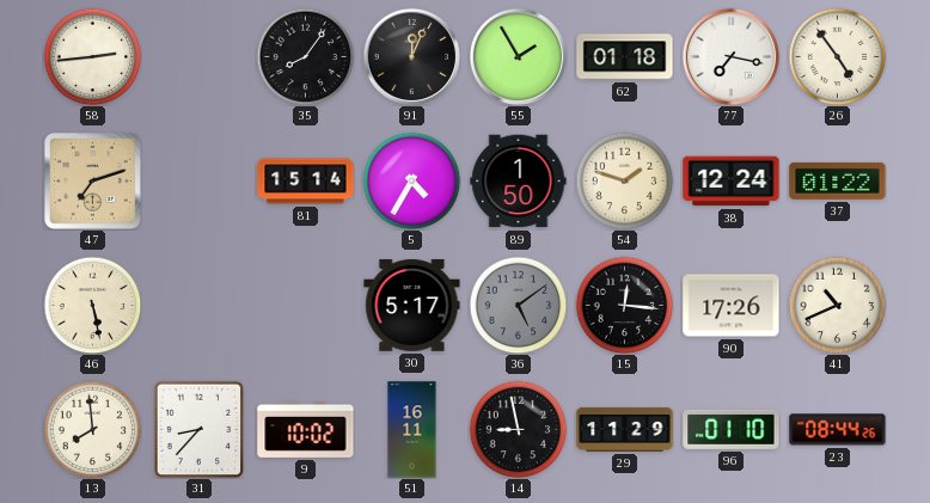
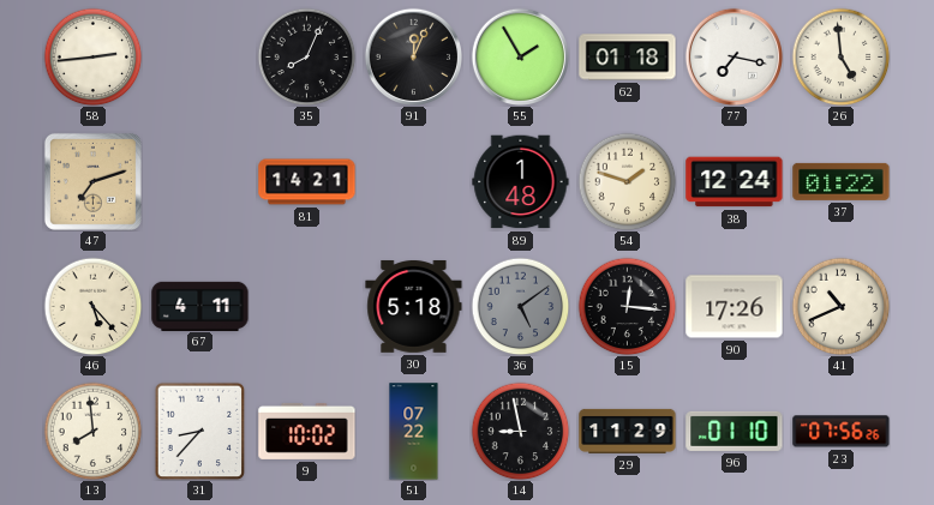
35: 8:06 -> 8:04
26: 4:54 -> 4:59
81: 15:14 -> 14:21
5: 4:35 -> none
89: 1:50 -> 1:48
46: 5:28 -> 5:23
67: none -> 4:11
30: 5:17 -> 5:18
51: 16:11 -> 07:22
23: 08:44 -> 07:56
